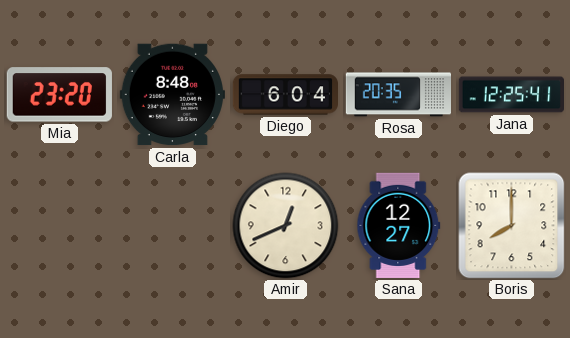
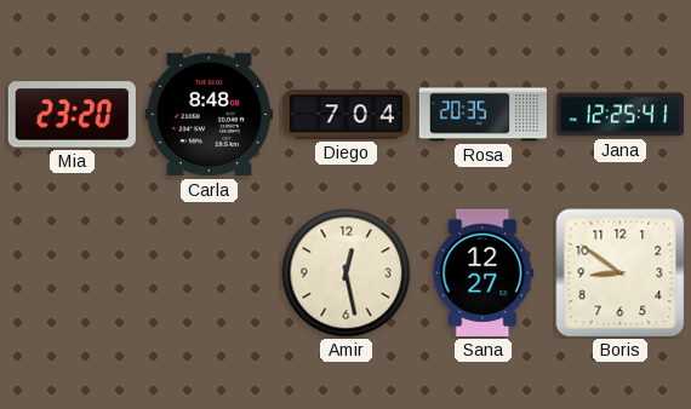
Diego: 6:04 -> 7:04
Amir: 12:41 -> 12:28
Boris: 8:00 -> 8:51
